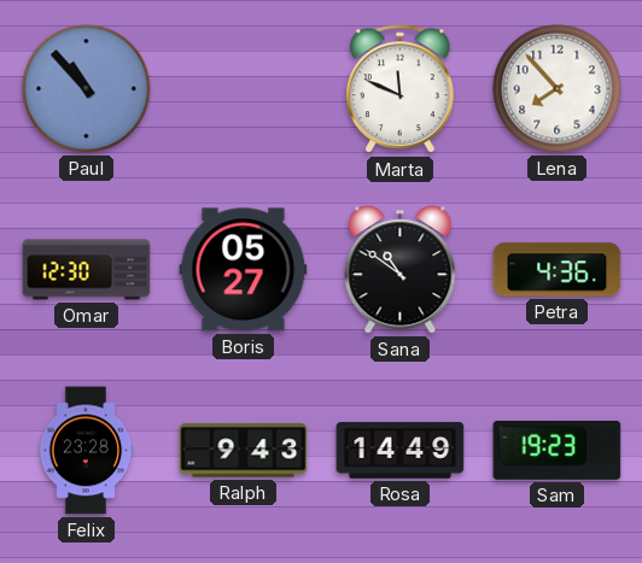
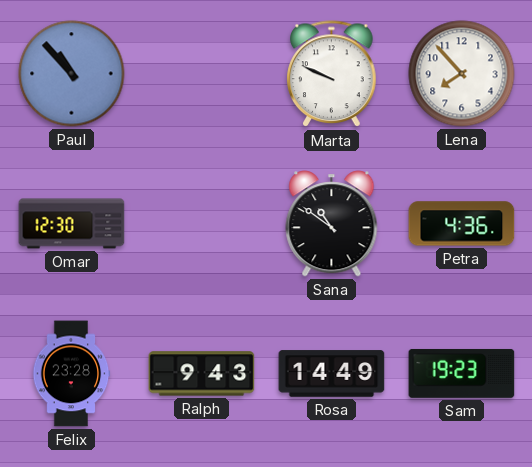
Marta: 11:49 -> 9:49
Boris: 05:27 -> none
